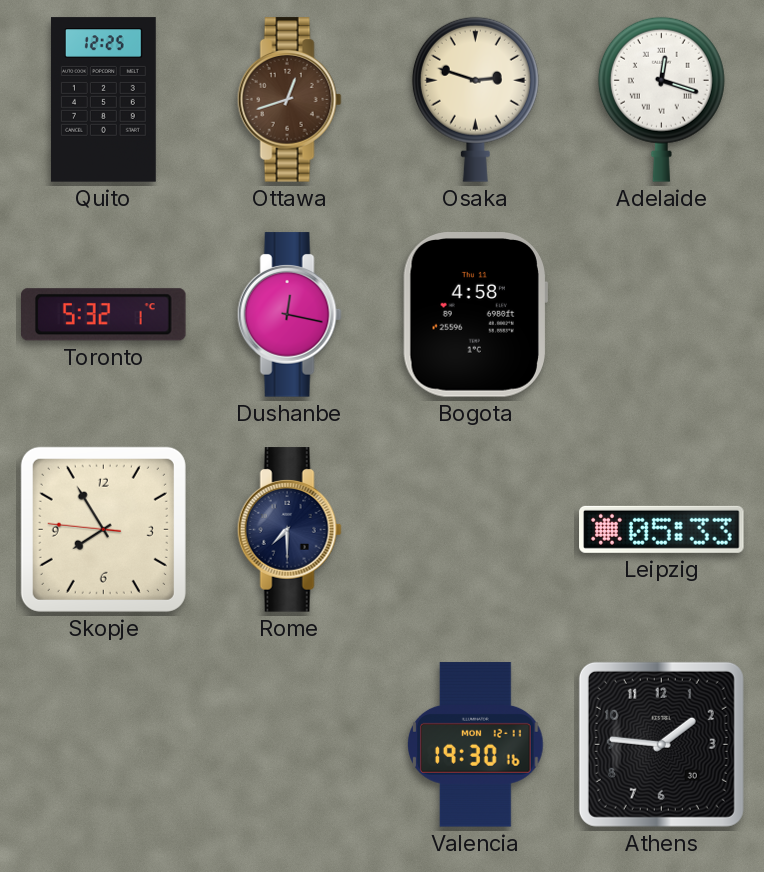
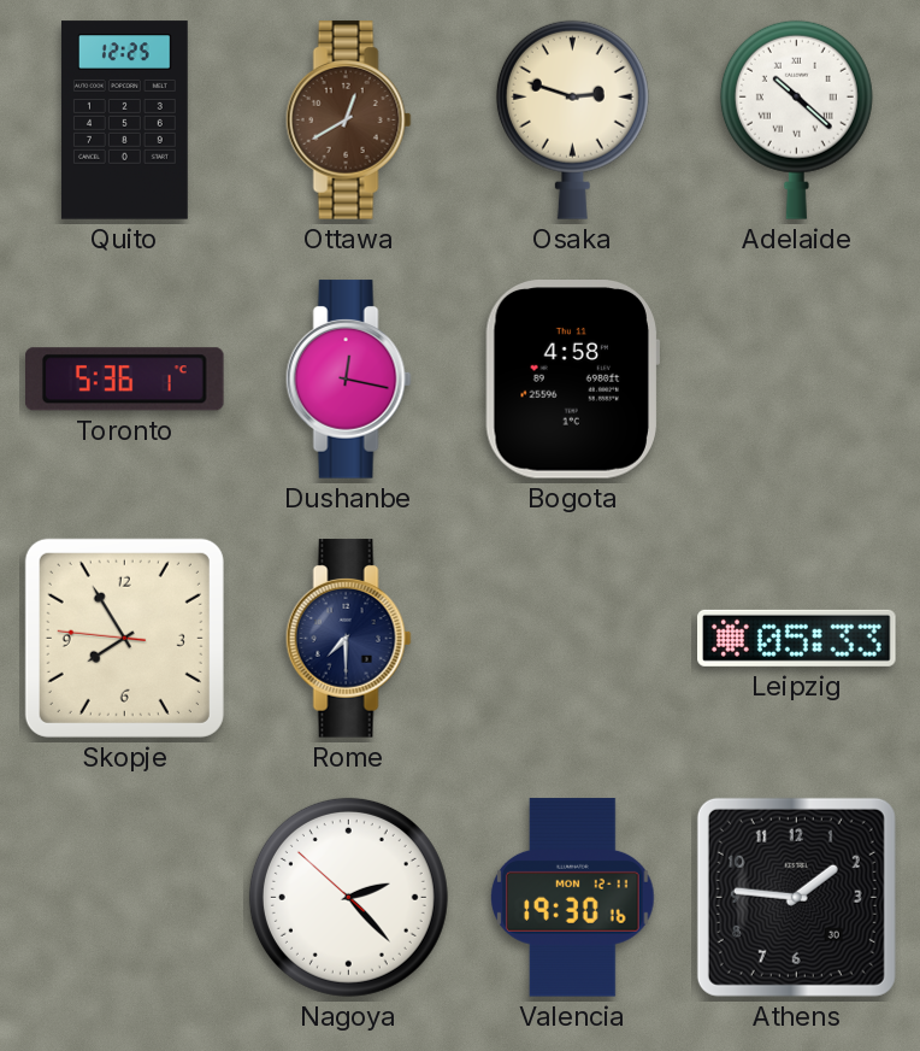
Ottawa: 12:42 -> 12:40
Adelaide: 12:18 -> 10:22
Toronto: 5:32 -> 5:36
Nagoya: none -> 2:22
